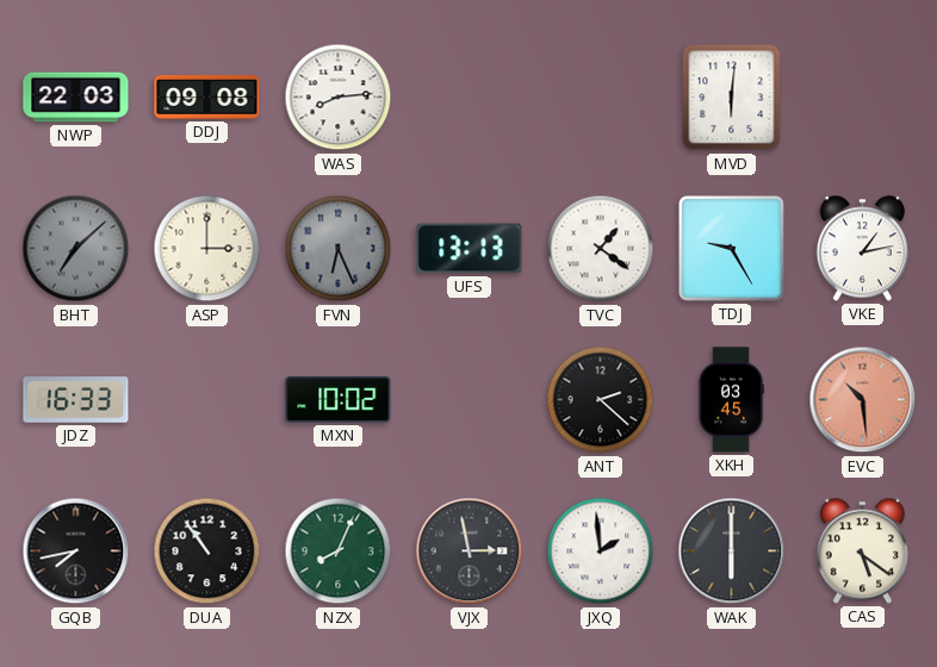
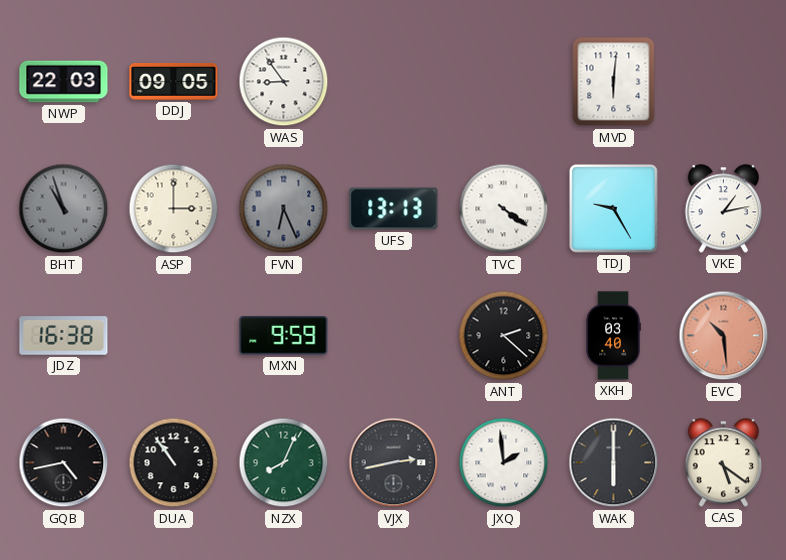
DDJ: 09:08 -> 09:05
WAS: 8:14 -> 8:54
BHT: 7:08 -> 10:57
TVC: 1:21 -> 4:21
JDZ: 16:33 -> 16:38
MXN: 10:02 -> 9:59
XKH: 03:45 -> 03:40
GQB: 7:43 -> 4:43
VJX: 2:58 -> 2:43
